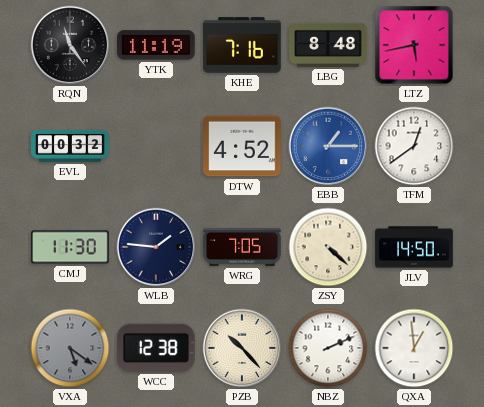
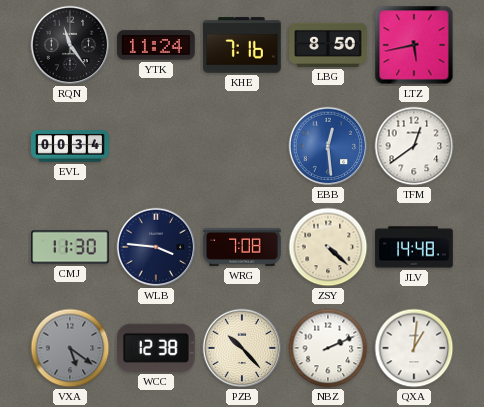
YTK: 11:19 -> 11:24
LBG: 8:48 -> 8:50
EVL: 00:32 -> 00:34
DTW: 4:52 -> none
EBB: 1:15 -> 12:29
WLB: 1:46 -> 3:46
WRG: 7:05 -> 7:08
JLV: 14:50 -> 14:48
QXA: 12:59 -> 1:01
